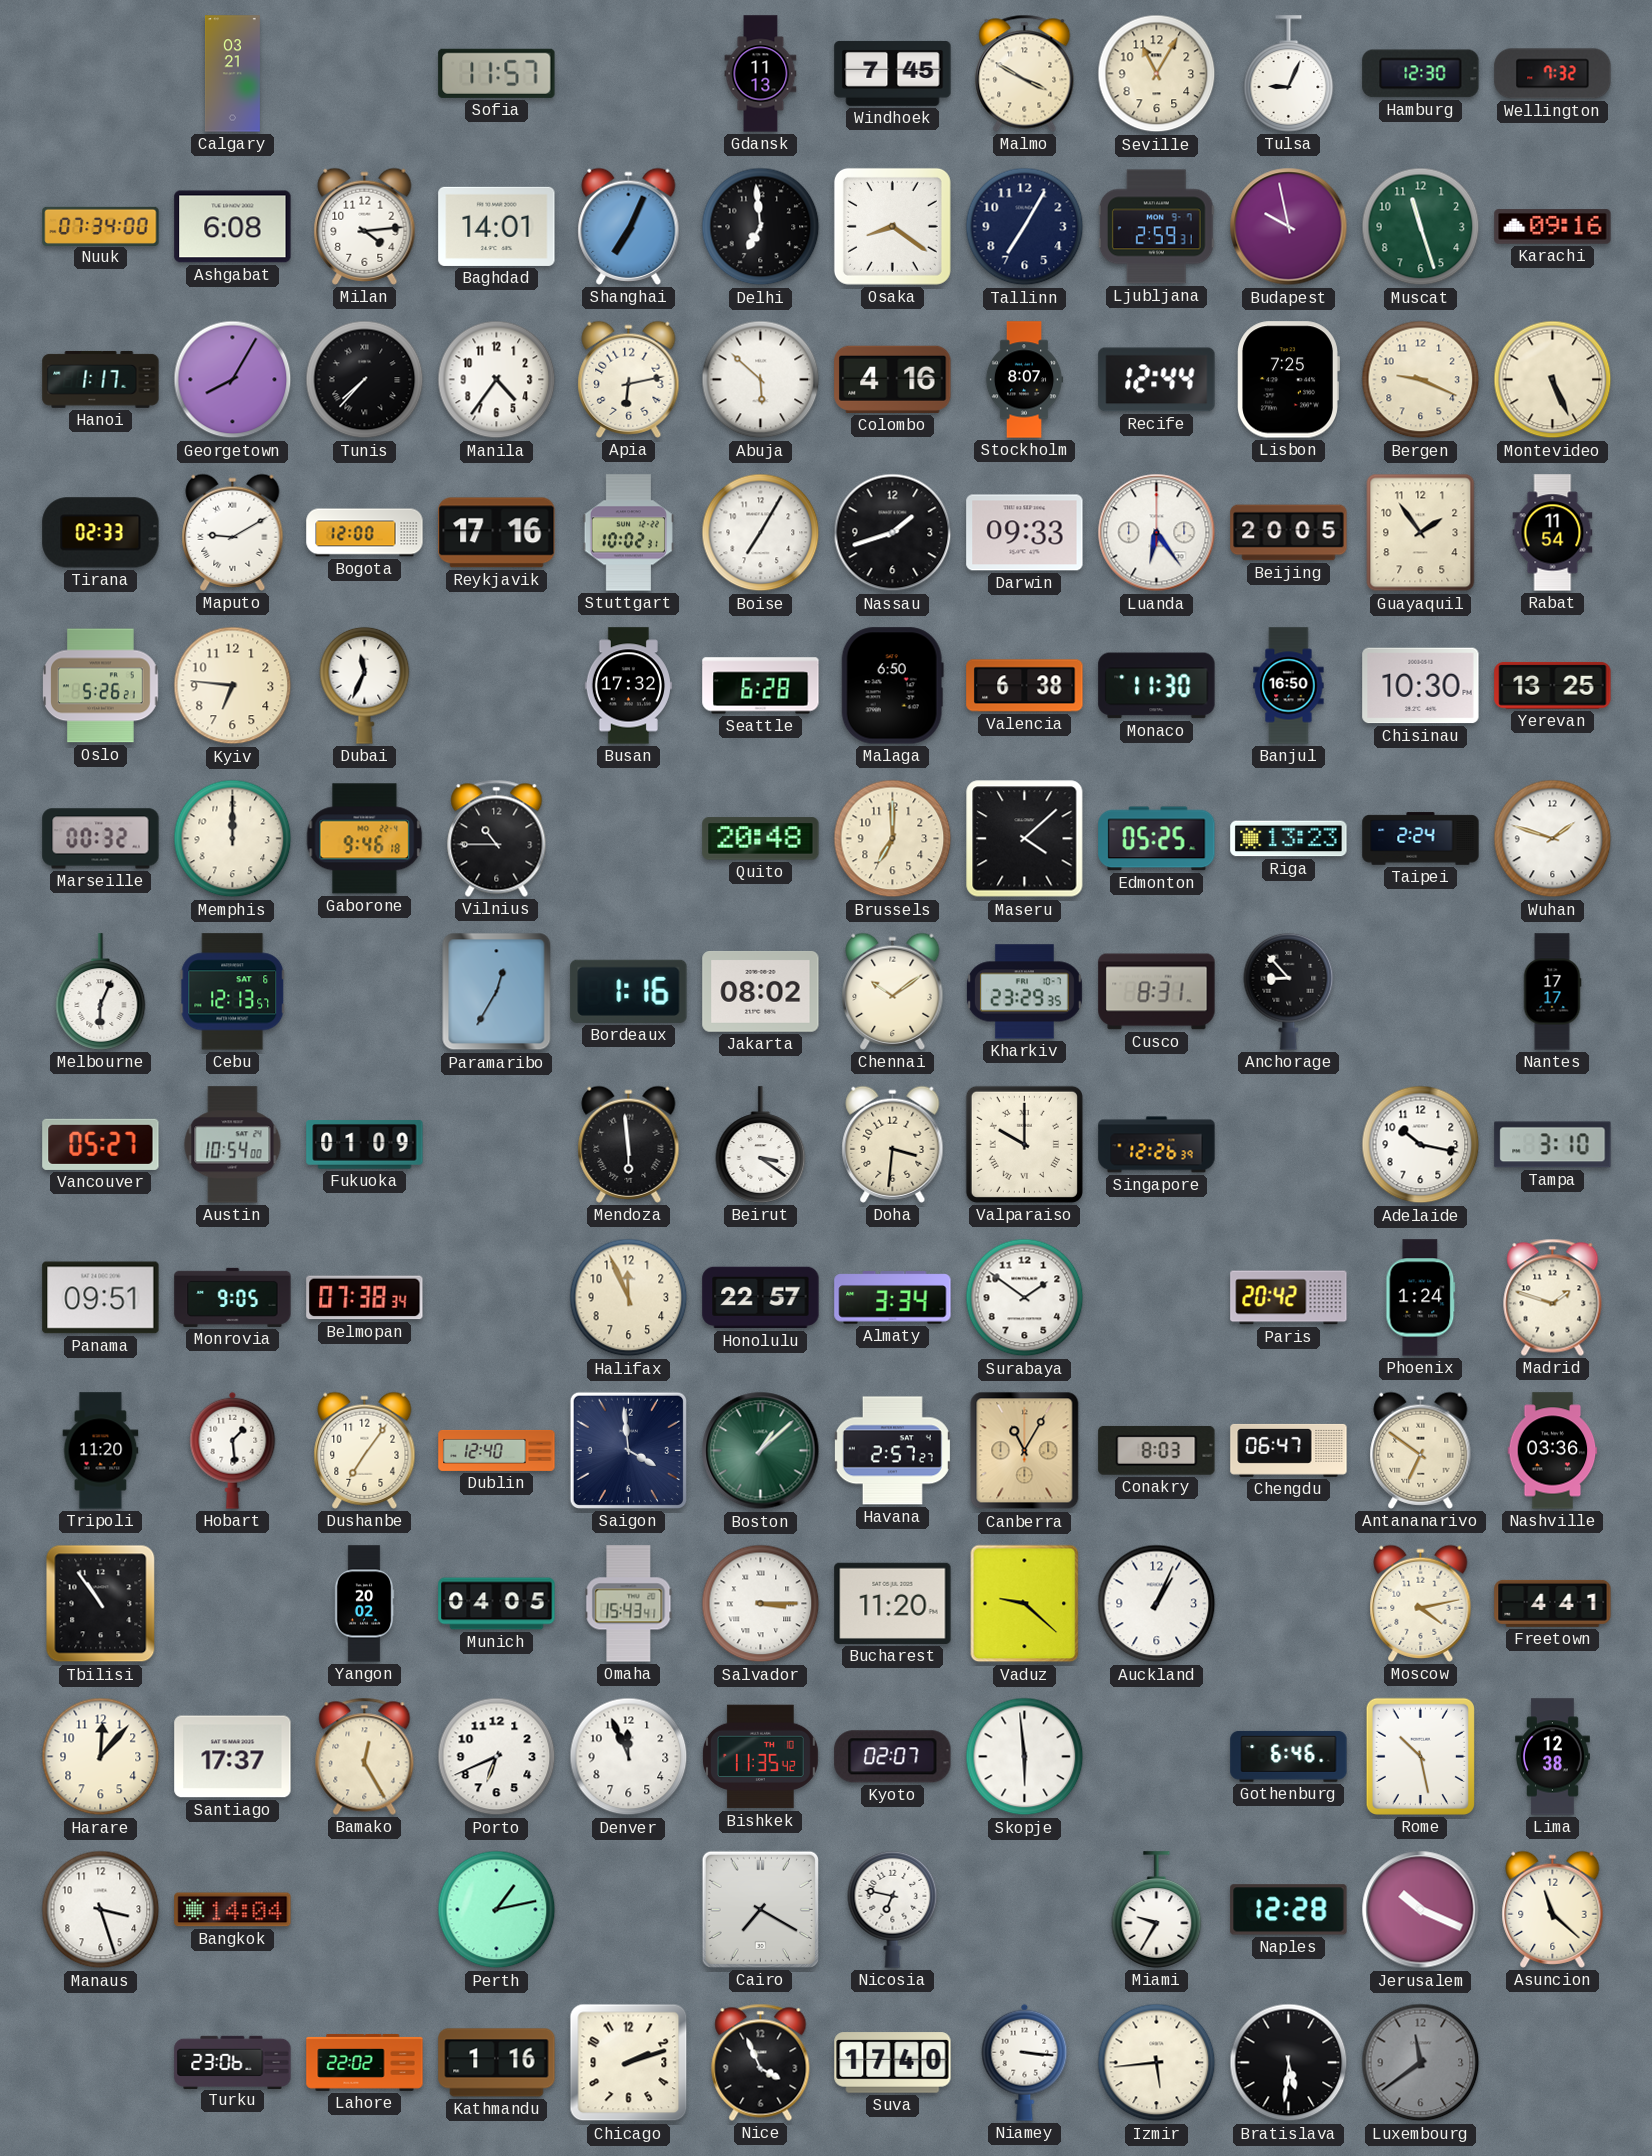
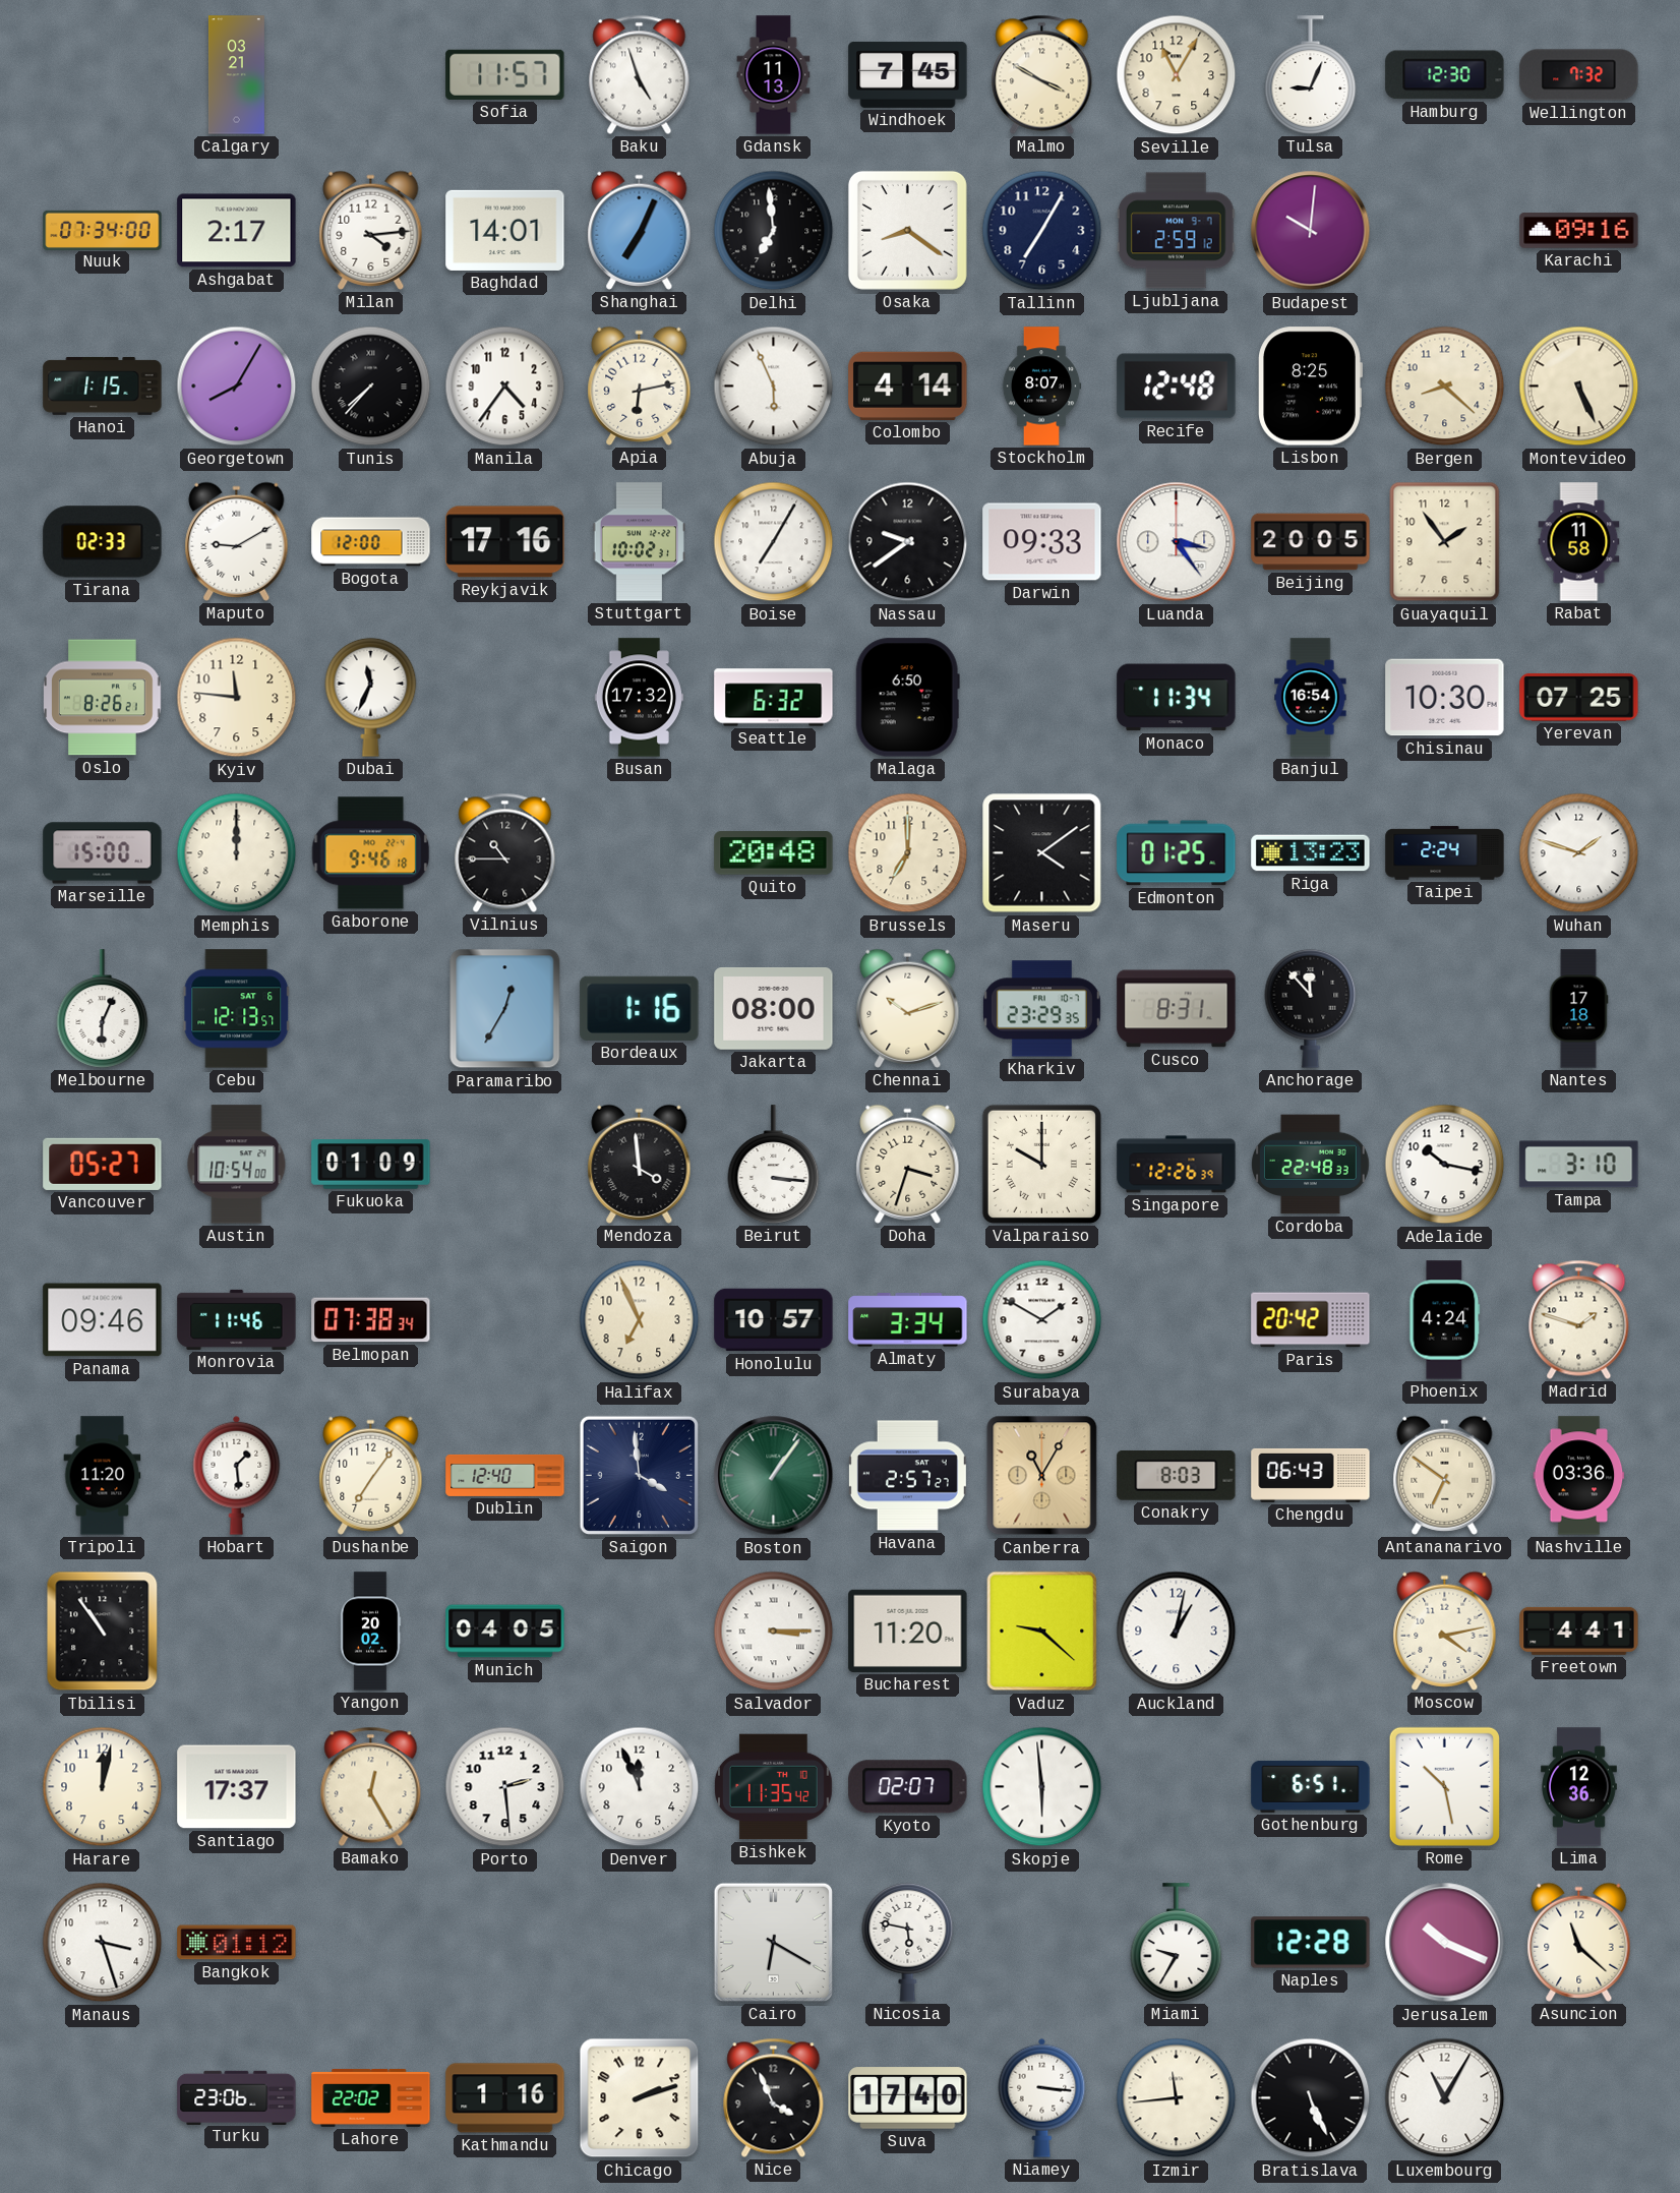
Baku: none -> 4:57
Ashgabat: 6:08 -> 2:17
Ljubljana: 2:59:31 -> 2:59:12
Budapest: 9:58 -> 10:01
Muscat: 11:27 -> none
Hanoi: 1:17 -> 1:15
Abuja: 5:52 -> 5:56
Colombo: 4:16 -> 4:14
Recife: 12:44 -> 12:48
Lisbon: 7:25 -> 8:25
Bergen: 9:19 -> 8:22
Nassau: 1:42 -> 9:39
Luanda: 6:24 -> 3:24
Rabat: 11:54 -> 11:58
Oslo: 5:26 -> 8:26
Kyiv: 6:46 -> 11:46
Seattle: 6:28 -> 6:32
Valencia: 6:38 -> none
Monaco: 11:30 -> 11:34
Banjul: 16:50 -> 16:54
Yerevan: 13:25 -> 07:25
Marseille: 00:32 -> 15:00
Maseru: 4:08 -> 4:09
Edmonton: 05:25 -> 01:25
Jakarta: 08:02 -> 08:00
Chennai: 10:09 -> 10:12
Anchorage: 8:53 -> 11:53
Nantes: 17:17 -> 17:18
Mendoza: 5:59 -> 3:59
Beirut: 3:21 -> 3:16
Doha: 3:31 -> 3:33
Cordoba: none -> 22:48
Panama: 09:51 -> 09:46
Monrovia: 9:05 -> 11:46
Halifax: 11:56 -> 6:56
Honolulu: 22:57 -> 10:57
Surabaya: 1:51 -> 1:50
Phoenix: 1:24 -> 4:24
Boston: 1:08 -> 1:06
Chengdu: 06:47 -> 06:43
Omaha: 15:43 -> none
Auckland: 1:04 -> 1:02
Harare: 12:07 -> 12:02
Porto: 6:41 -> 2:29
Gothenburg: 6:46 -> 6:51
Lima: 12:38 -> 12:36
Bangkok: 14:04 -> 01:12
Perth: 1:13 -> none
Cairo: 7:20 -> 6:20
Nicosia: 6:47 -> 5:47
Izmir: 5:44 -> 11:44
Bratislava: 5:31 -> 5:26
Luxembourg: 11:39 -> 11:05
Luxembourg dial: grey -> white
